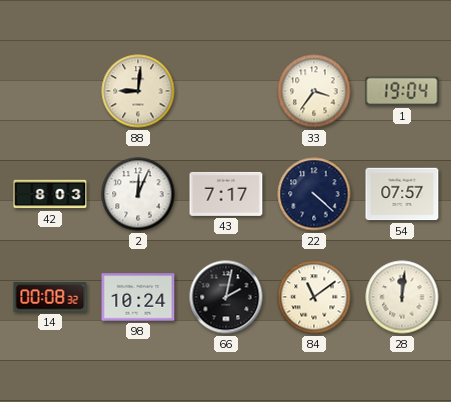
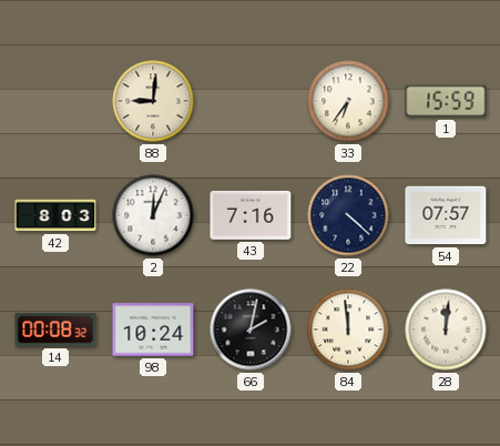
33: 3:36 -> 6:36
1: 19:04 -> 15:59
43: 7:17 -> 7:16
84: 11:09 -> 11:59
